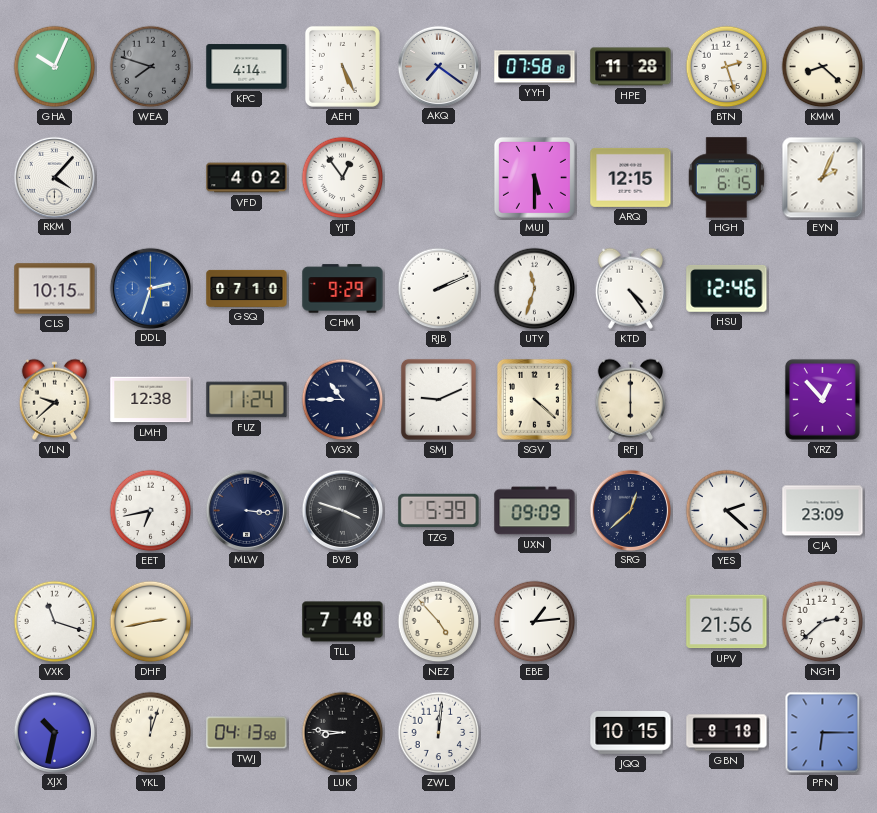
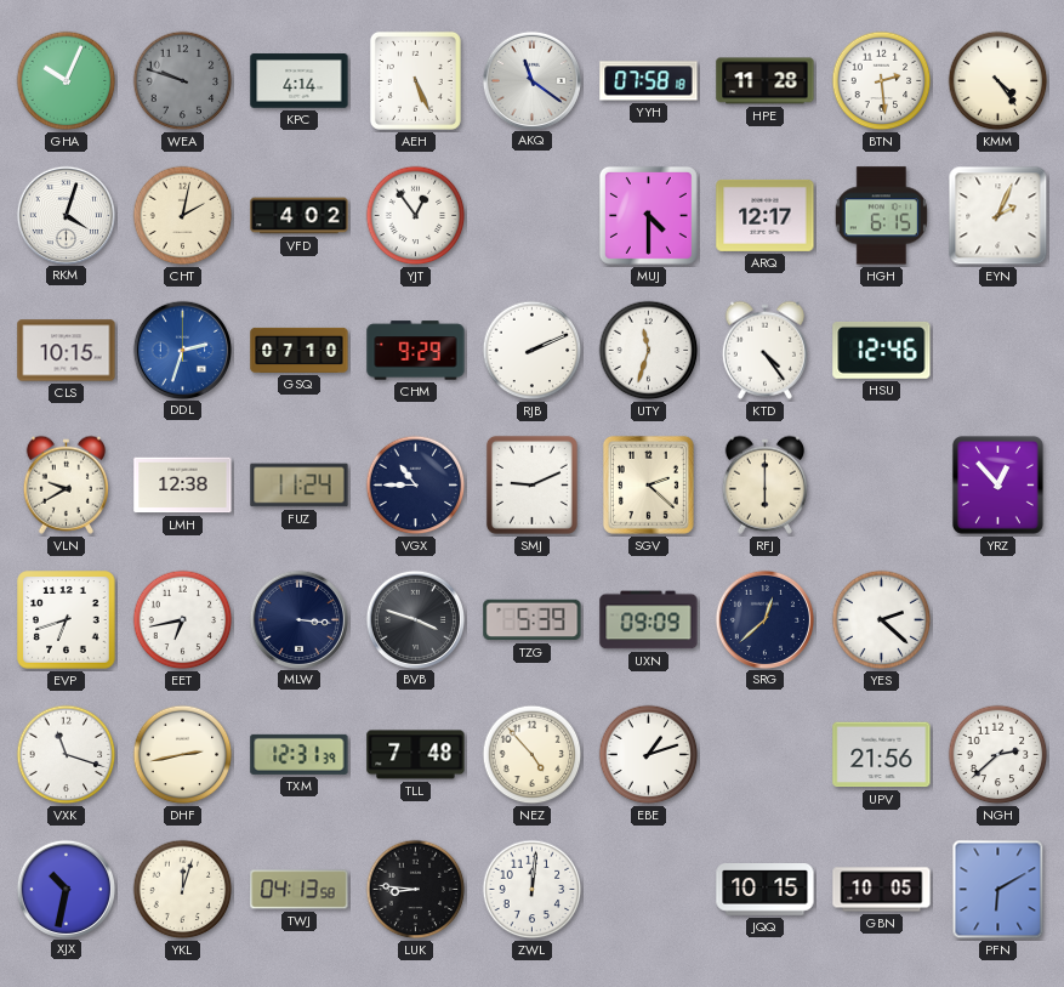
WEA: 7:48 -> 9:48
AKQ: 7:21 -> 11:21
BTN: 2:27 -> 2:29
KMM: 8:22 -> 4:24
RKM: 4:07 -> 4:03
CHT: none -> 2:02
MUJ: 5:30 -> 4:30
ARQ: 12:15 -> 12:17
VLN: 9:38 -> 9:40
SGV: 4:22 -> 2:22
EVP: none -> 6:42
CJA: 23:09 -> none
TXM: none -> 12:31
EBE: 1:14 -> 1:12
GBN: 8:18 -> 10:05
PFN: 6:15 -> 6:10
